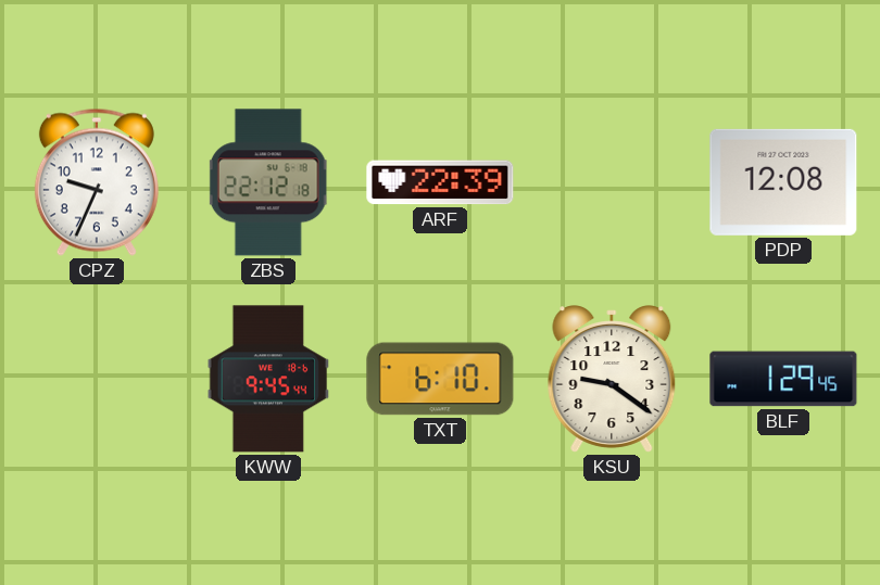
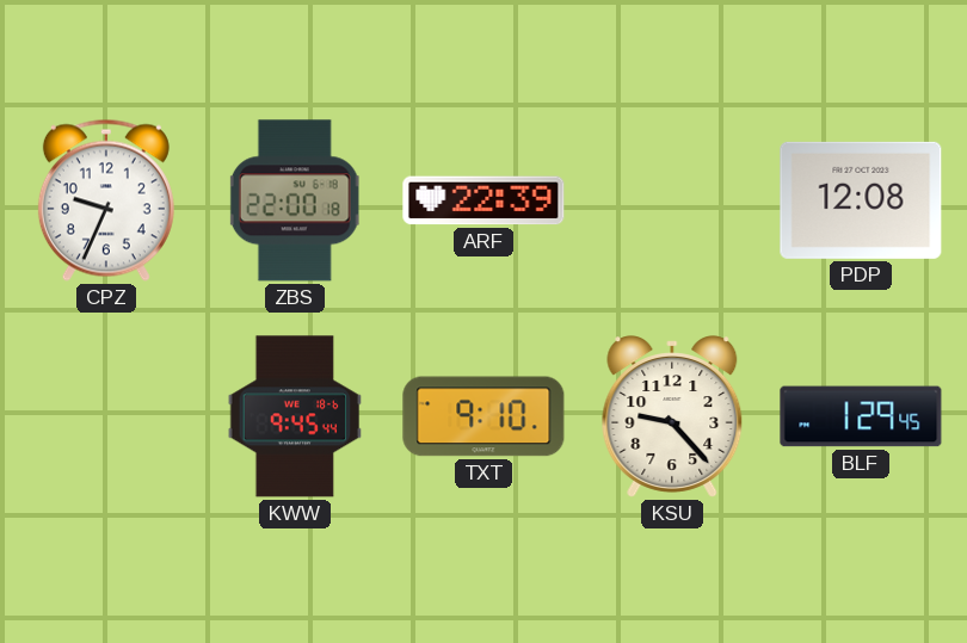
ZBS: 22:12 -> 22:00
TXT: 6:10 -> 9:10
KSU: 9:21 -> 9:23
